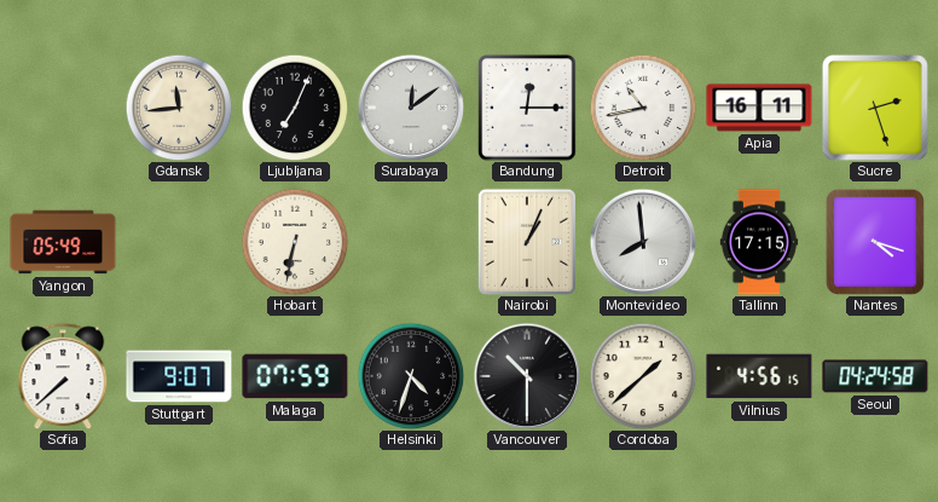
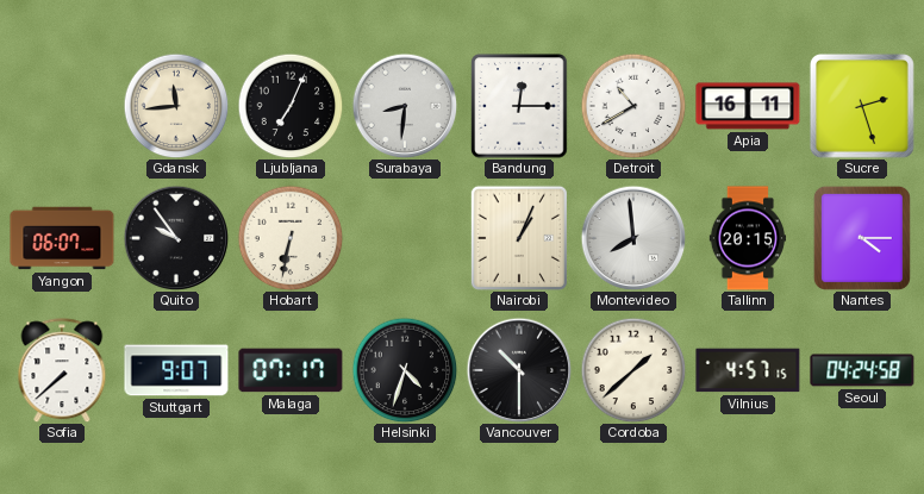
Surabaya: 12:09 -> 8:31
Detroit: 10:43 -> 10:40
Yangon: 05:49 -> 06:07
Quito: none -> 9:54
Tallinn: 17:15 -> 20:15
Nantes: 4:18 -> 4:15
Malaga: 07:59 -> 07:17
Vilnius: 4:56 -> 4:57
